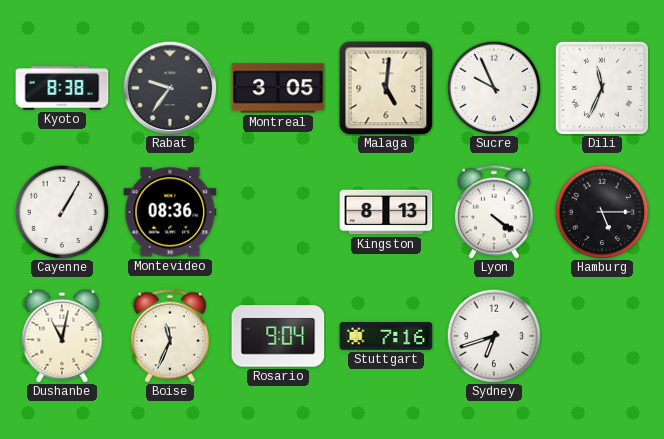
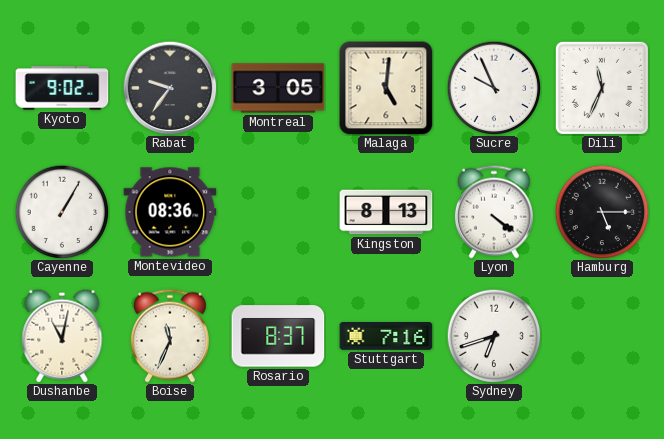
Kyoto: 8:38 -> 9:02
Rosario: 9:04 -> 8:37
